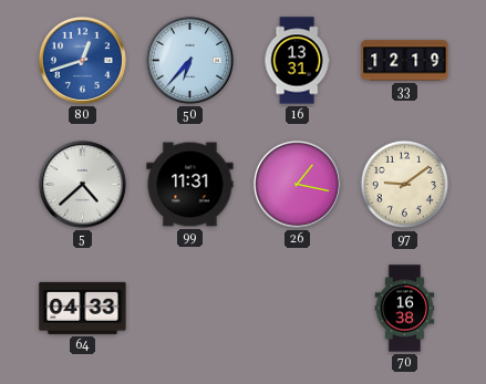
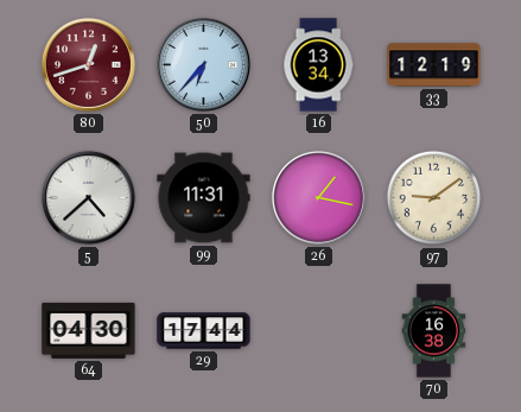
80 dial: blue -> burgundy
16: 13:31 -> 13:34
64: 04:33 -> 04:30
29: none -> 17:44
